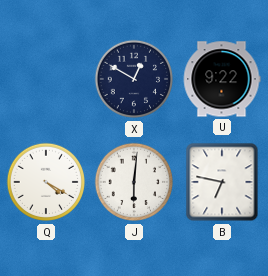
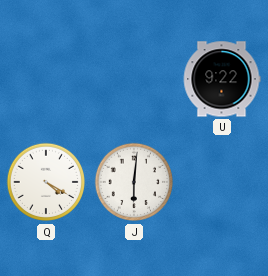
X: 12:50 -> none
B: 6:47 -> none
